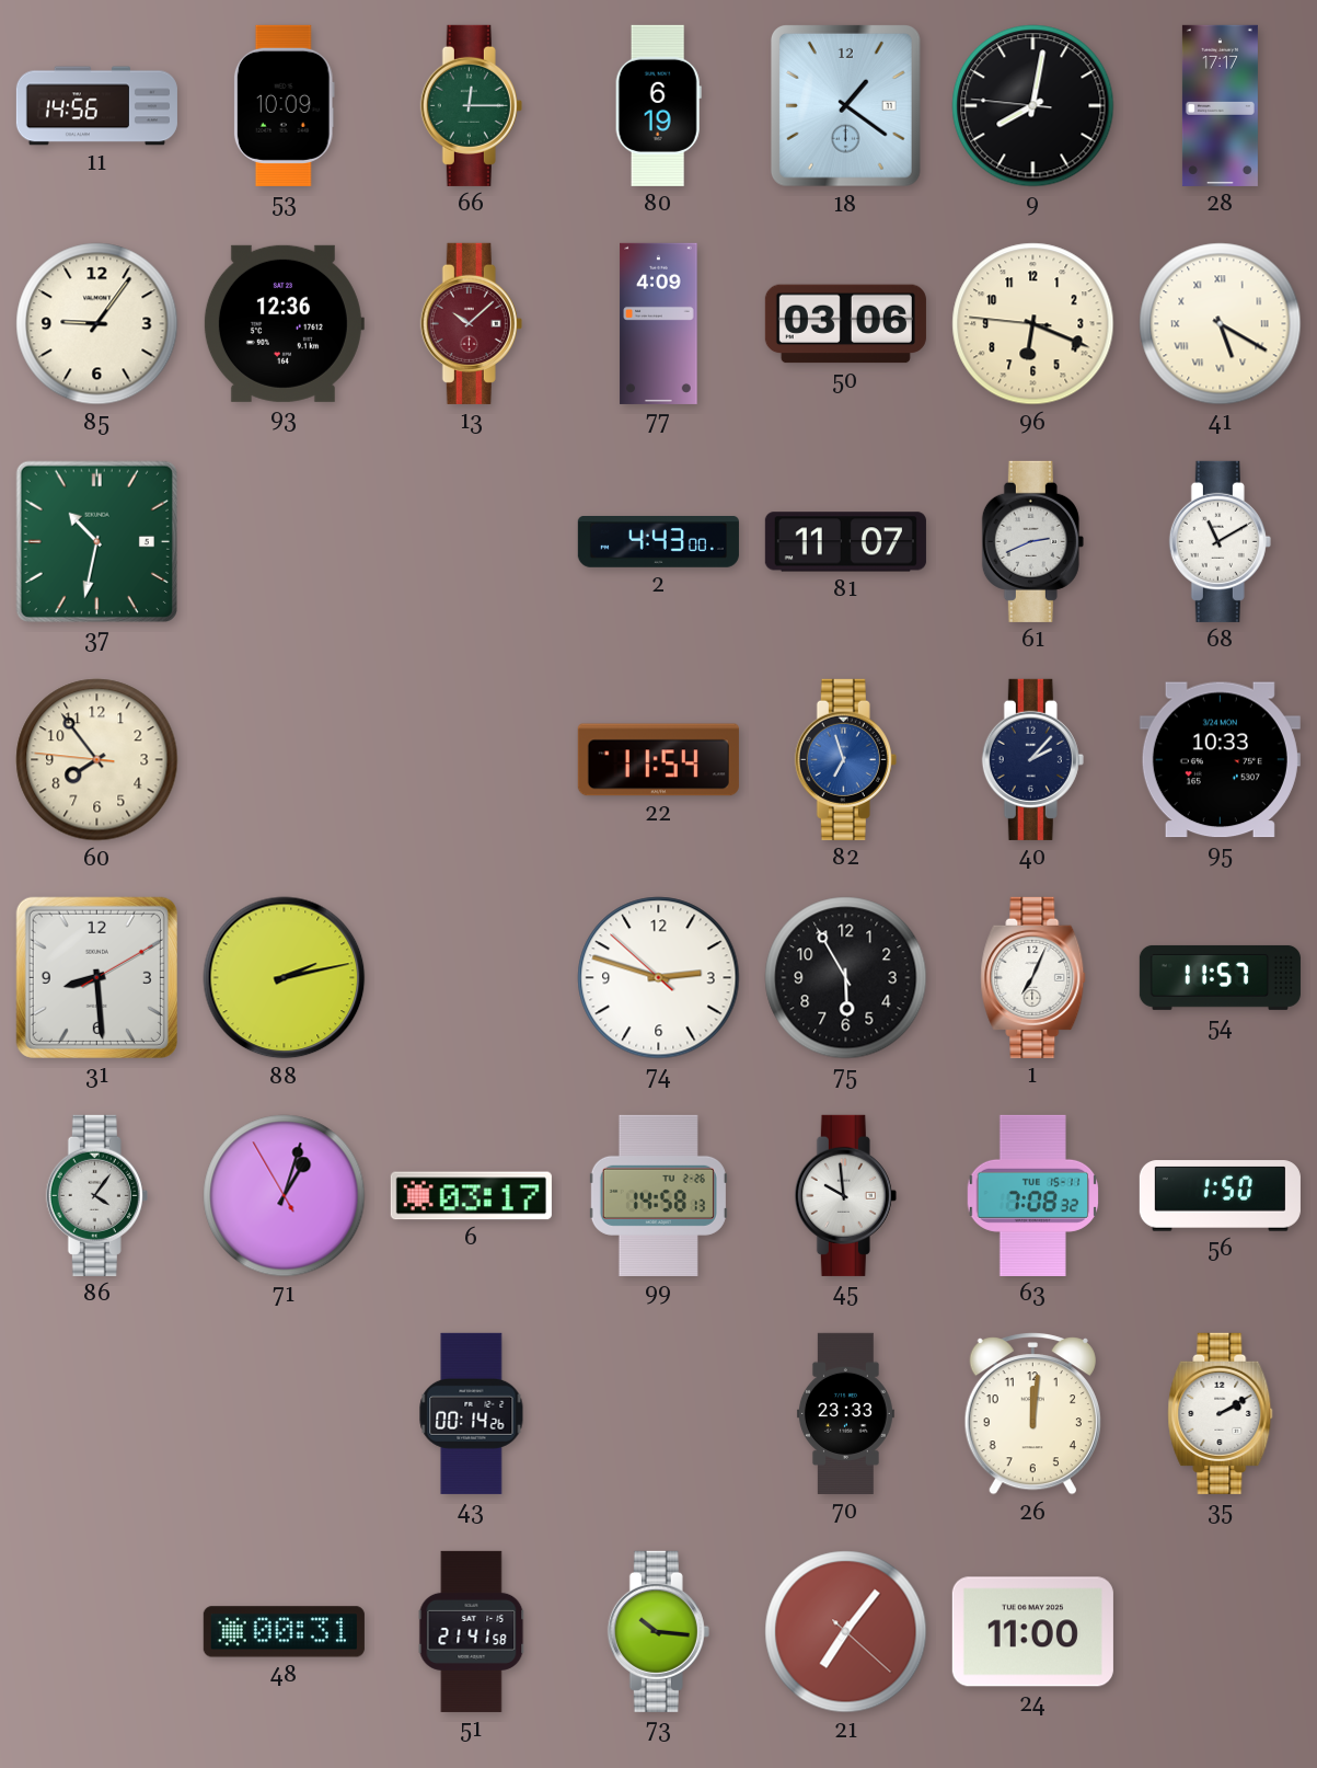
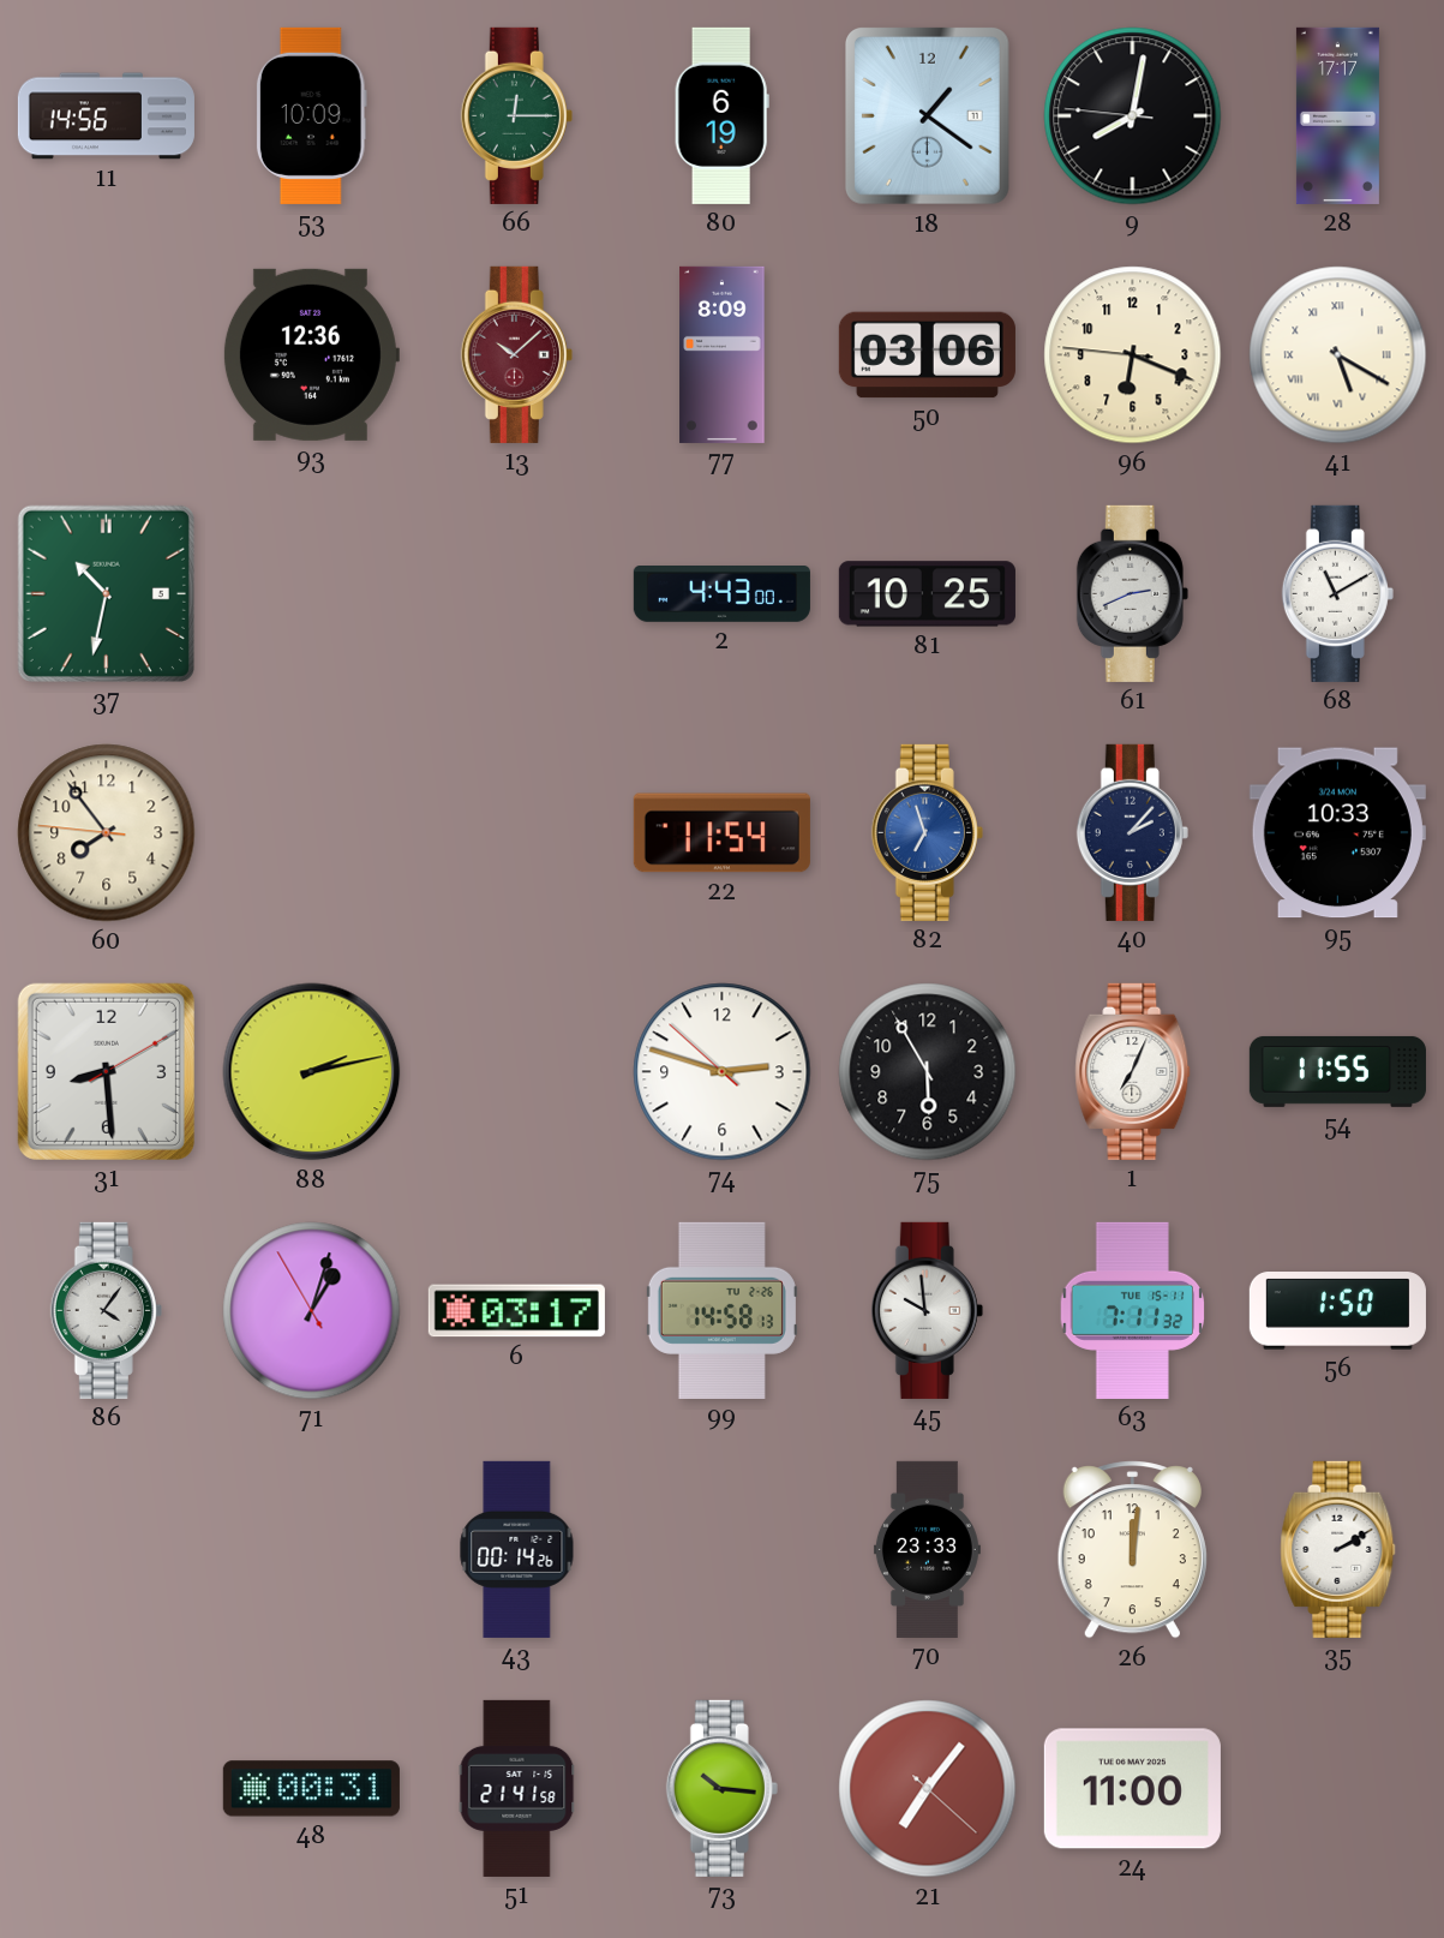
85: 9:06 -> none
77: 4:09 -> 8:09
81: 11:07 -> 10:25
54: 11:57 -> 11:55
63: 7:08 -> 7:11
